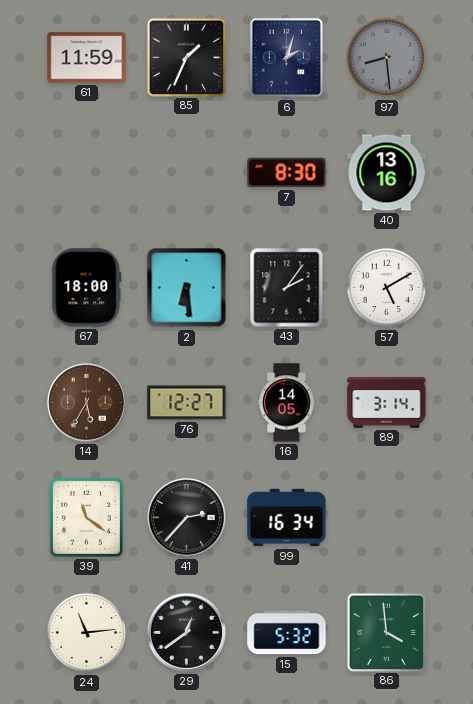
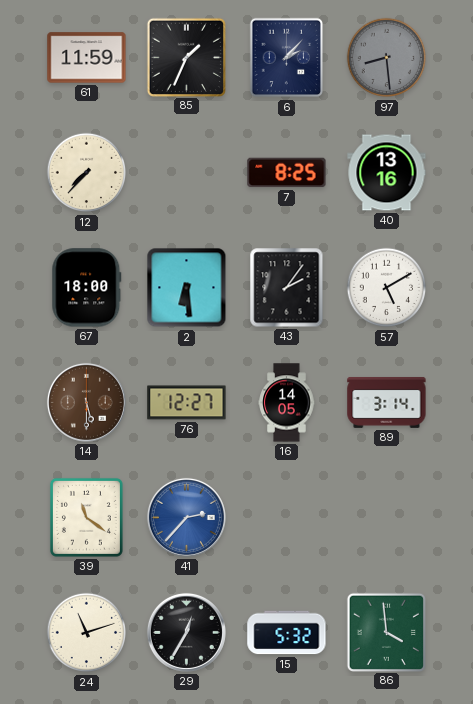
6: 2:03 -> 2:07
12: none -> 7:37
7: 8:30 -> 8:25
14: 5:35 -> 5:30
41 dial: black -> blue
99: 16:34 -> none
24: 11:14 -> 11:12
29: 12:39 -> 12:35
